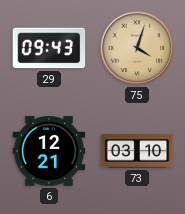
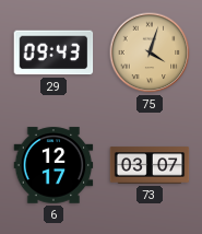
6: 12:21 -> 12:17
73: 03:10 -> 03:07
